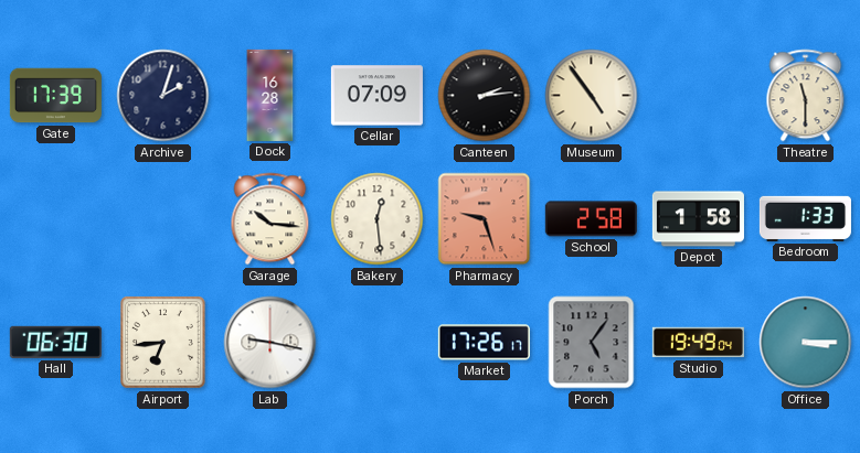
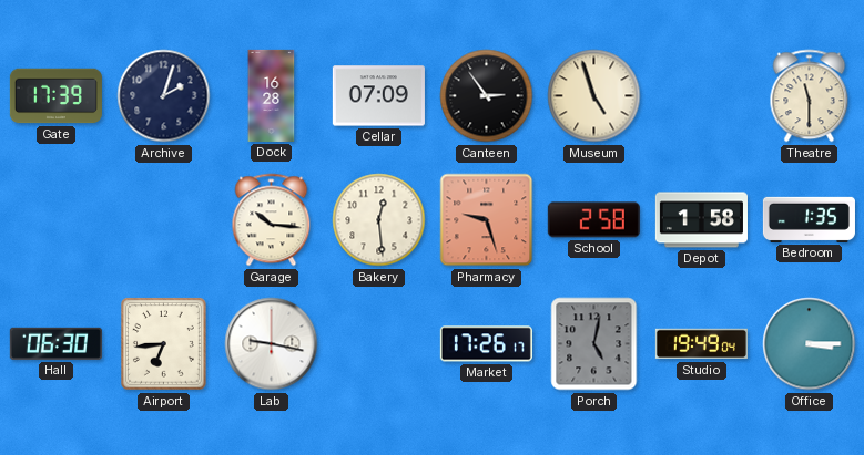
Canteen: 2:14 -> 2:54
Museum: 4:54 -> 4:57
Bedroom: 1:33 -> 1:35
Porch: 5:06 -> 5:02
